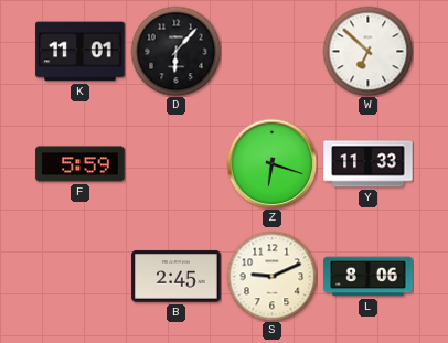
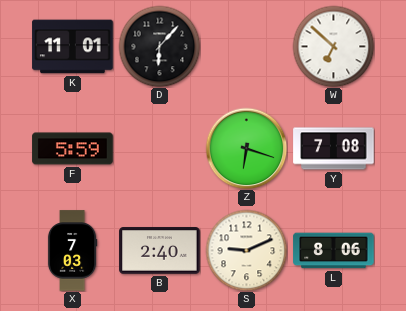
Y: 11:33 -> 7:08
X: none -> 7:03
B: 2:45 -> 2:40
